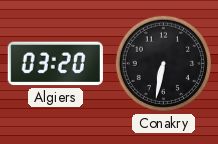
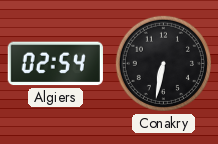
Algiers: 03:20 -> 02:54
